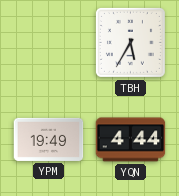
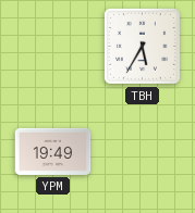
YQN: 4:44 -> none
